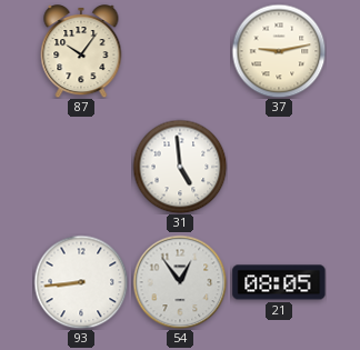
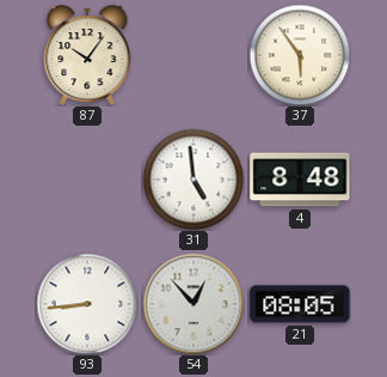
37: 9:13 -> 5:54
4: none -> 8:48
54: 12:54 -> 12:53
